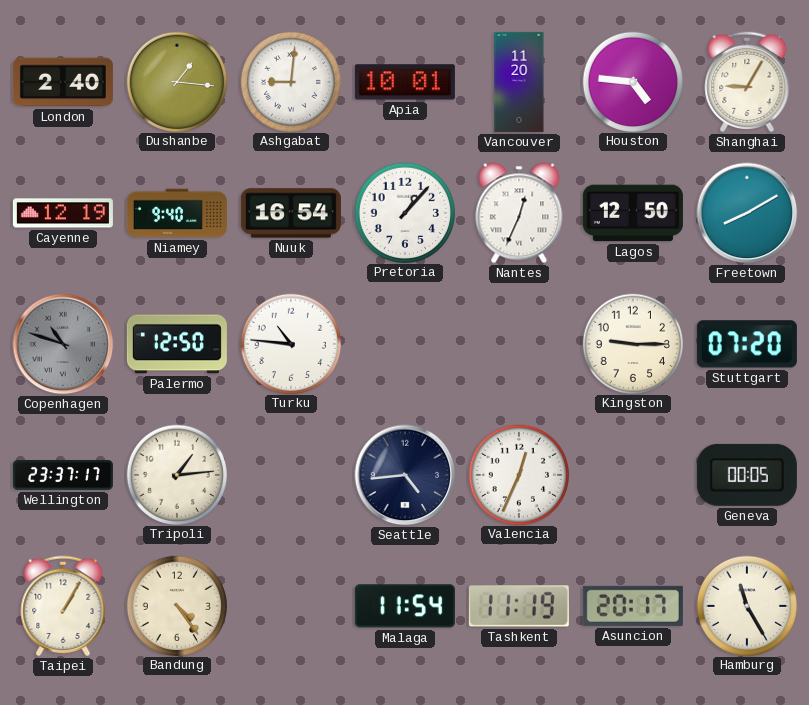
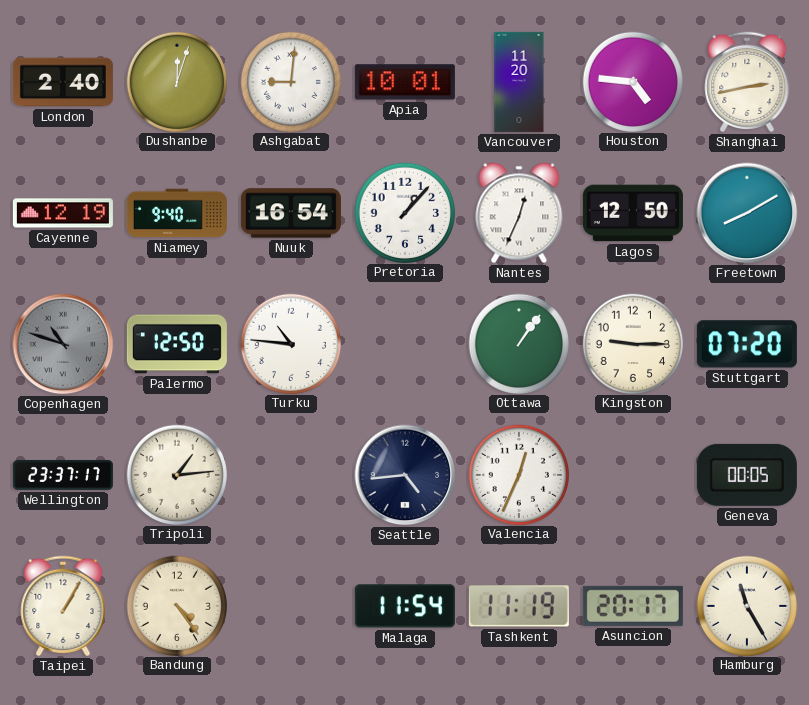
Dushanbe: 1:16 -> 12:03
Shanghai: 9:05 -> 2:43
Ottawa: none -> 1:06
